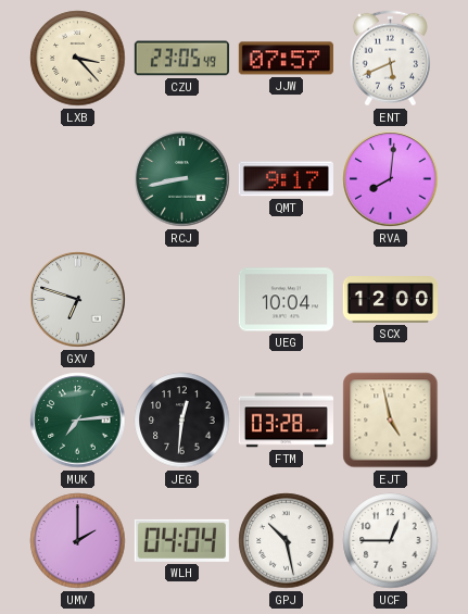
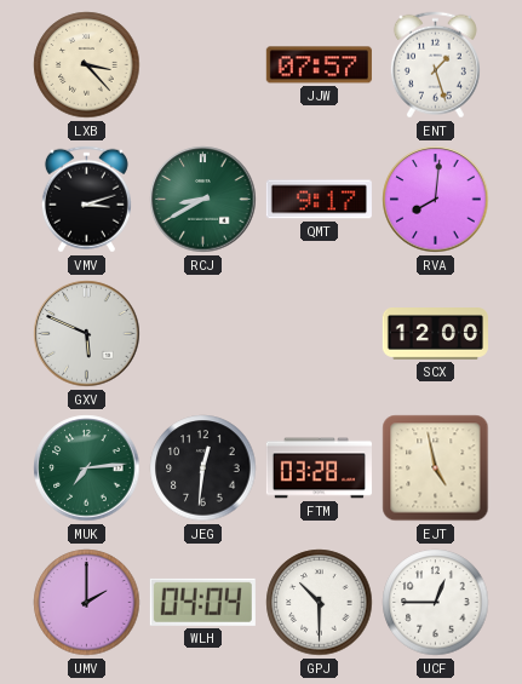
CZU: 23:05 -> none
ENT: 5:41 -> 1:27
VMV: none -> 3:12
RCJ: 8:43 -> 8:40
GXV: 6:48 -> 5:49
UEG: 10:04 -> none
GPJ: 10:28 -> 10:30
